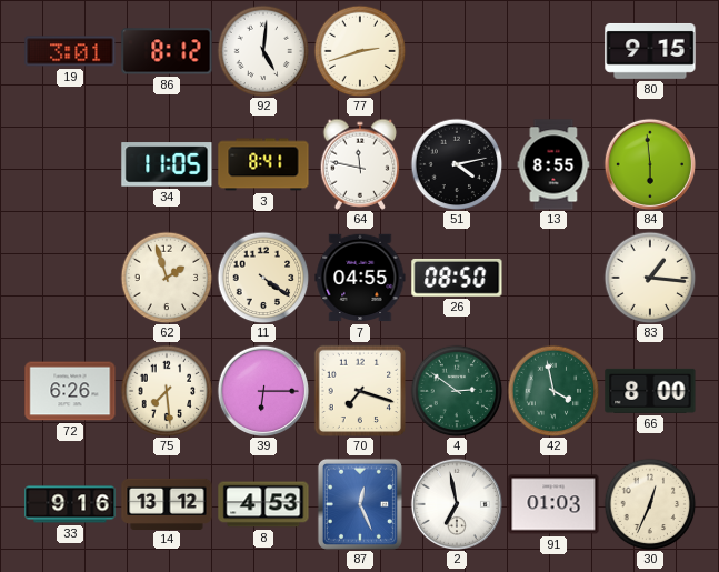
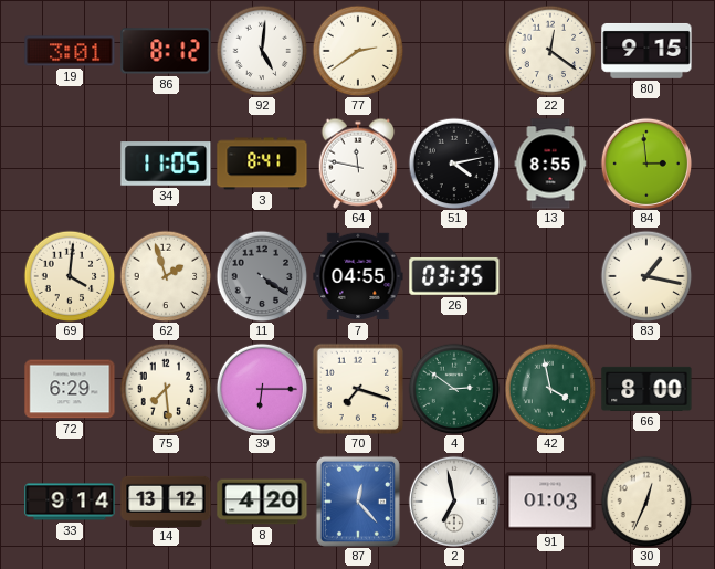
77: 2:42 -> 2:39
22: none -> 12:21
84: 5:59 -> 2:59
69: none -> 4:01
11 dial: cream -> grey
26: 08:50 -> 03:35
83: 1:16 -> 1:17
72: 6:26 -> 6:29
33: 9:16 -> 9:14
8: 4:53 -> 4:20
87: 12:26 -> 12:23
